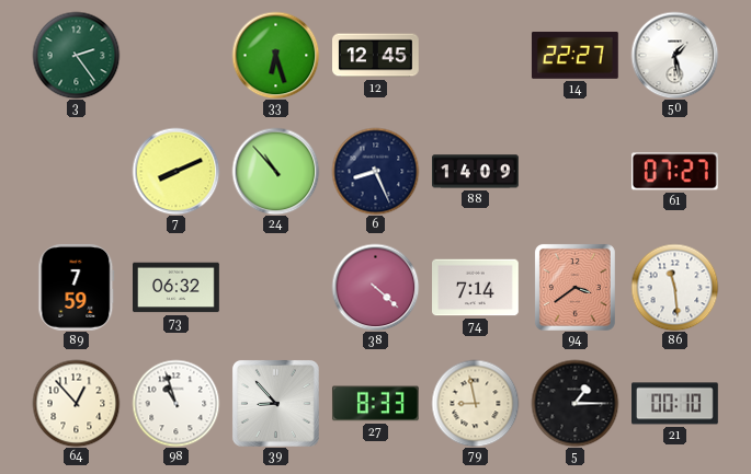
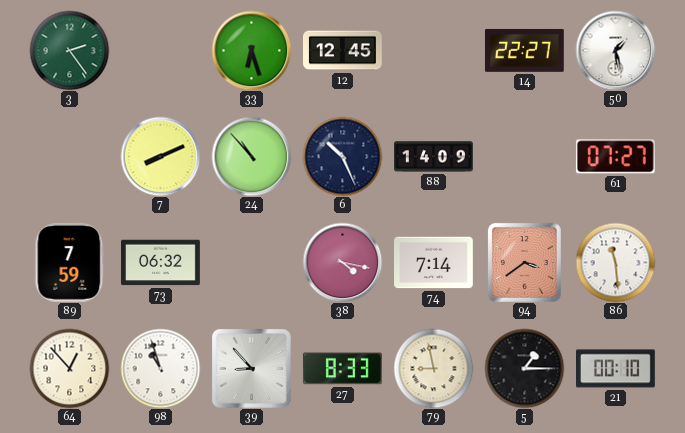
6: 8:26 -> 10:26
38: 4:22 -> 4:17
